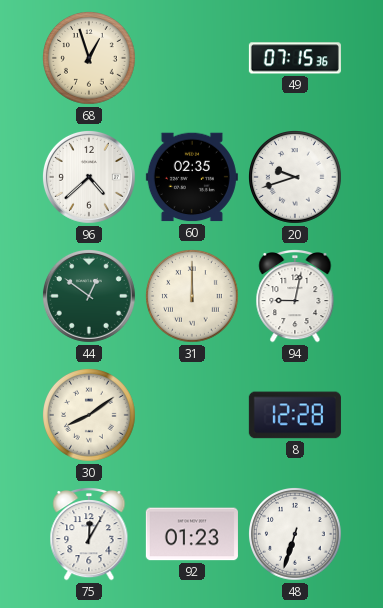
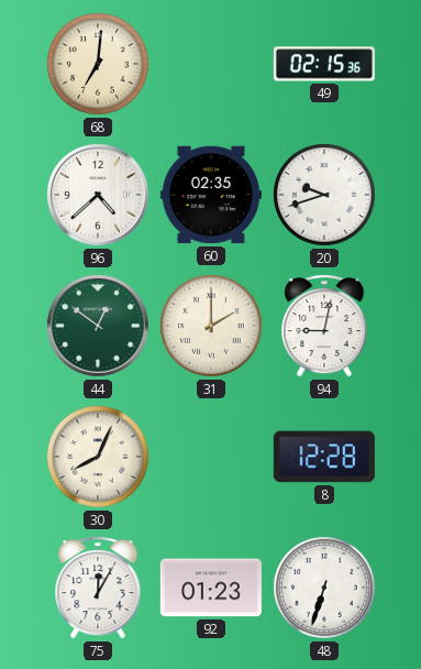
68: 12:57 -> 7:01
49: 07:15 -> 02:15
31: 12:00 -> 2:00
30: 8:09 -> 8:04
